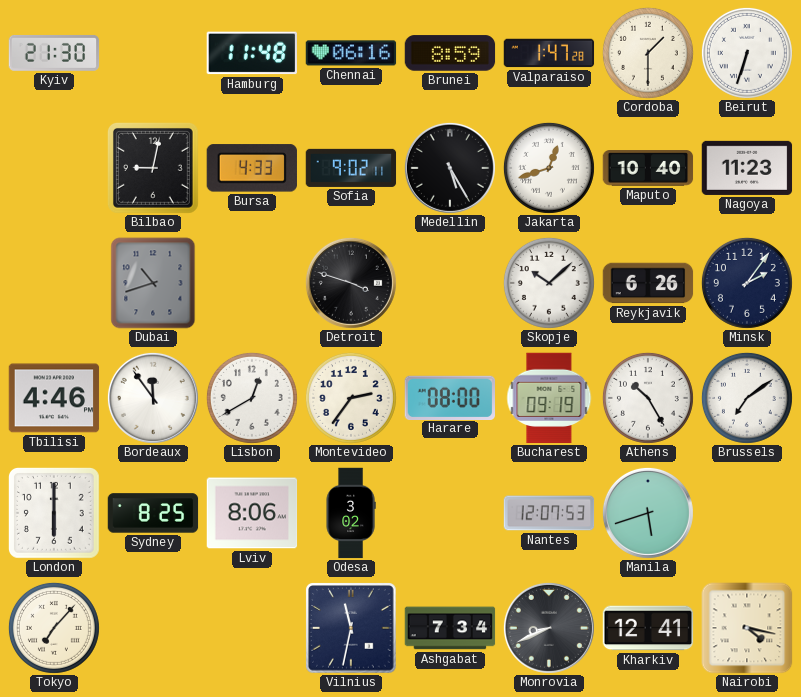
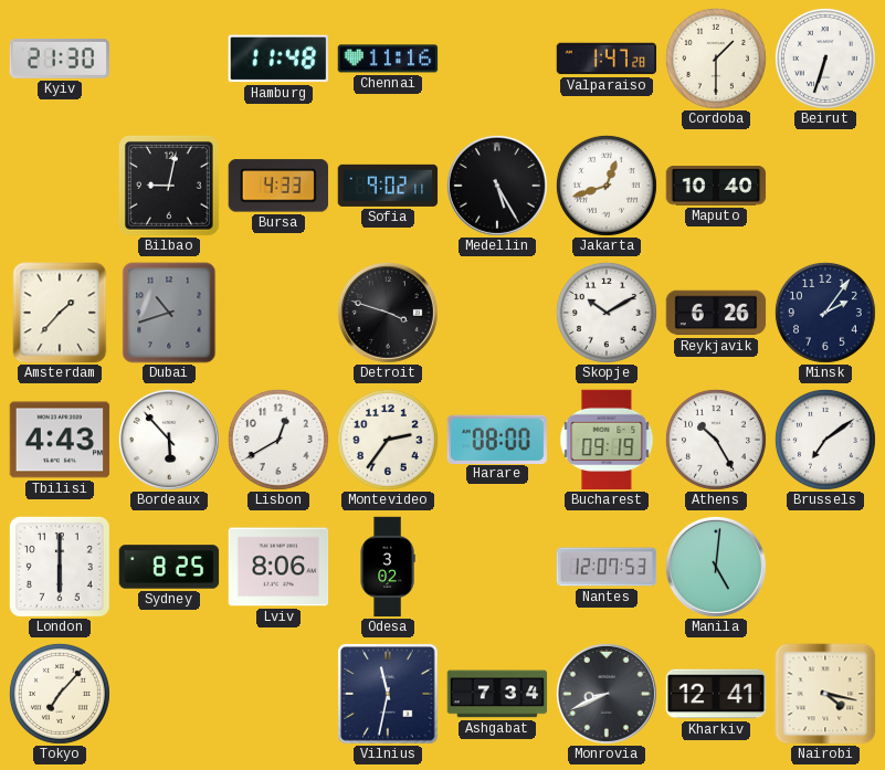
Chennai: 06:16 -> 11:16
Brunei: 8:59 -> none
Nagoya: 11:23 -> none
Amsterdam: none -> 1:37
Skopje: 10:08 -> 10:10
Tbilisi: 4:46 -> 4:43
Bordeaux: 11:54 -> 5:53
Manila: 5:42 -> 5:01
